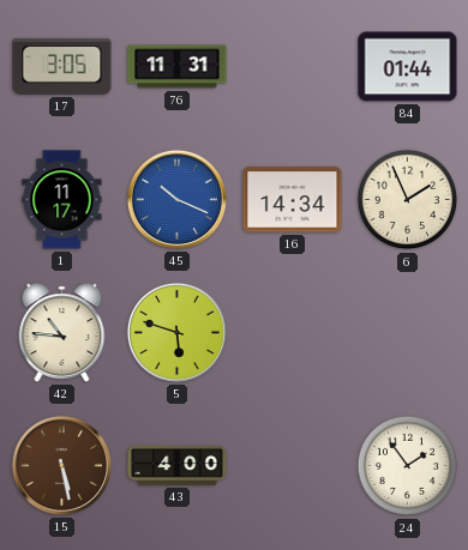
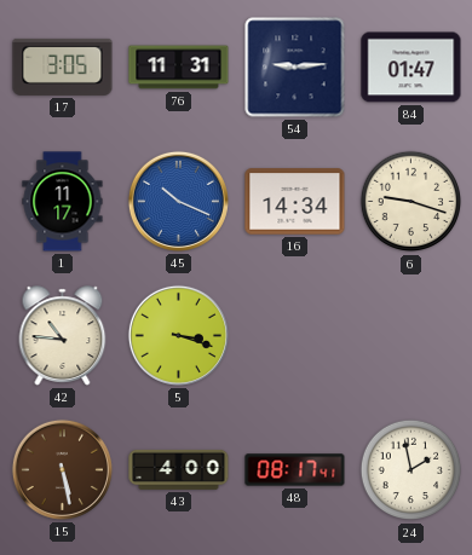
54: none -> 9:14
84: 01:44 -> 01:47
6: 1:56 -> 9:18
5: 5:48 -> 3:18
48: none -> 08:17
24: 1:54 -> 1:58
